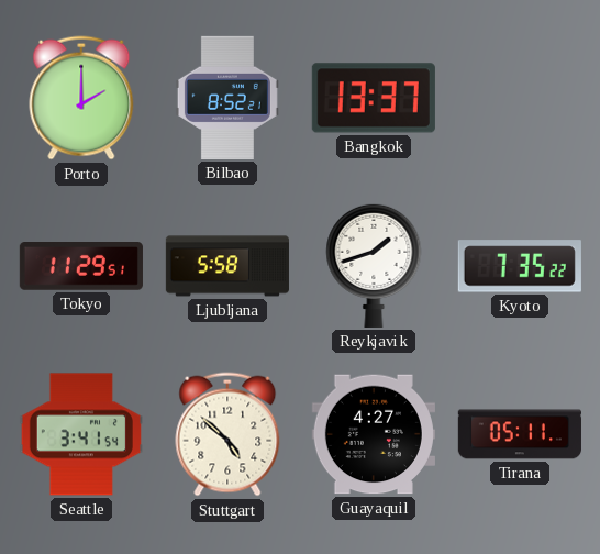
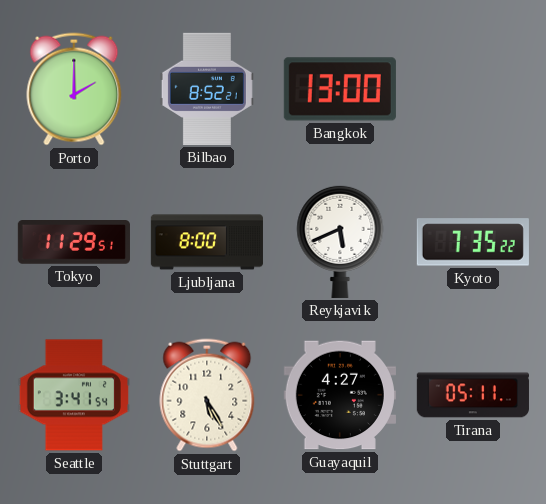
Bangkok: 13:37 -> 13:00
Ljubljana: 5:58 -> 8:00
Reykjavik: 1:42 -> 5:41
Stuttgart: 4:52 -> 5:25
